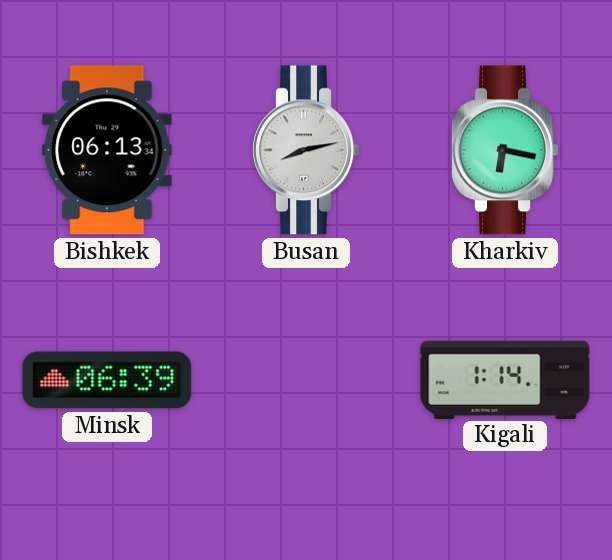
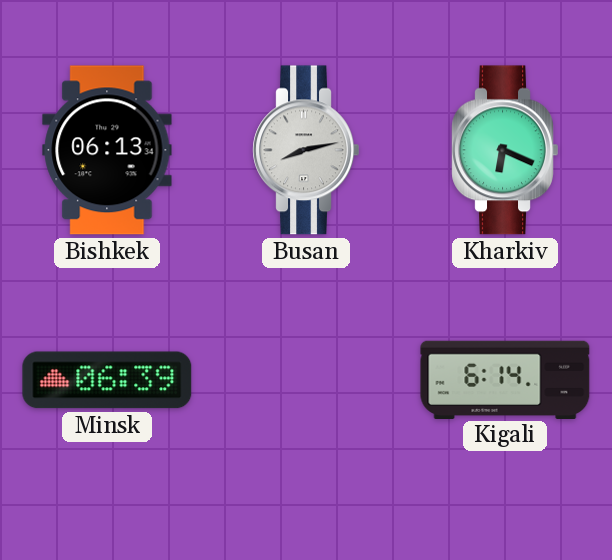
Kharkiv: 6:17 -> 6:19
Kigali: 1:14 -> 6:14
